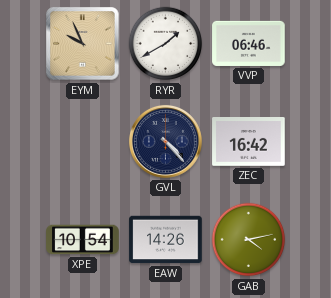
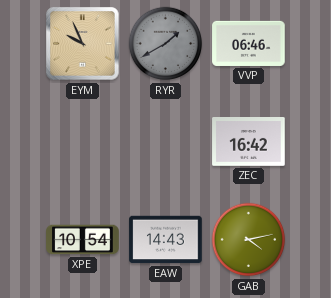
RYR dial: white -> grey
GVL: 4:23 -> none
EAW: 14:26 -> 14:43
